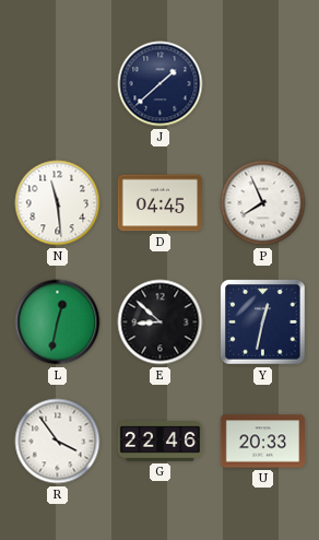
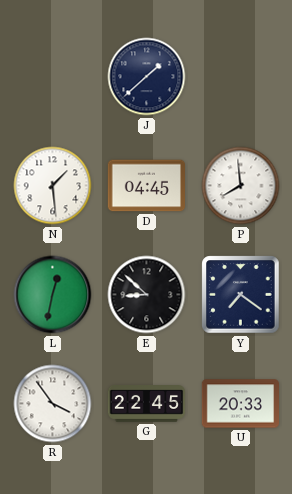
N: 11:29 -> 1:29
P: 7:56 -> 7:59
Y: 12:32 -> 7:21
G: 22:46 -> 22:45
